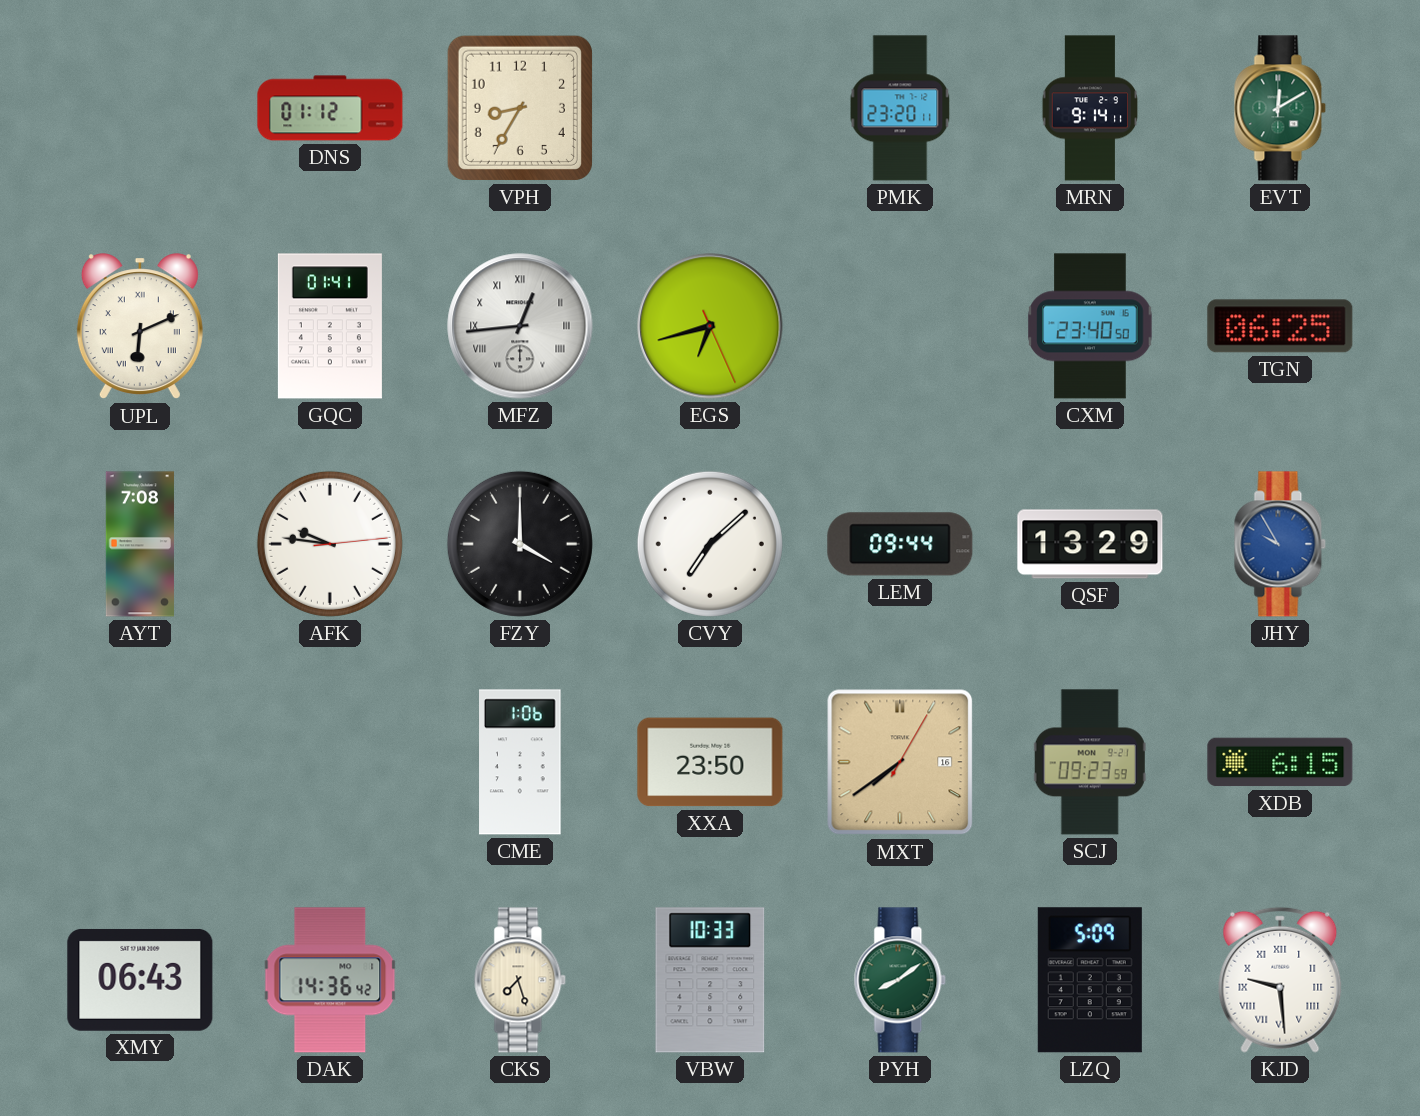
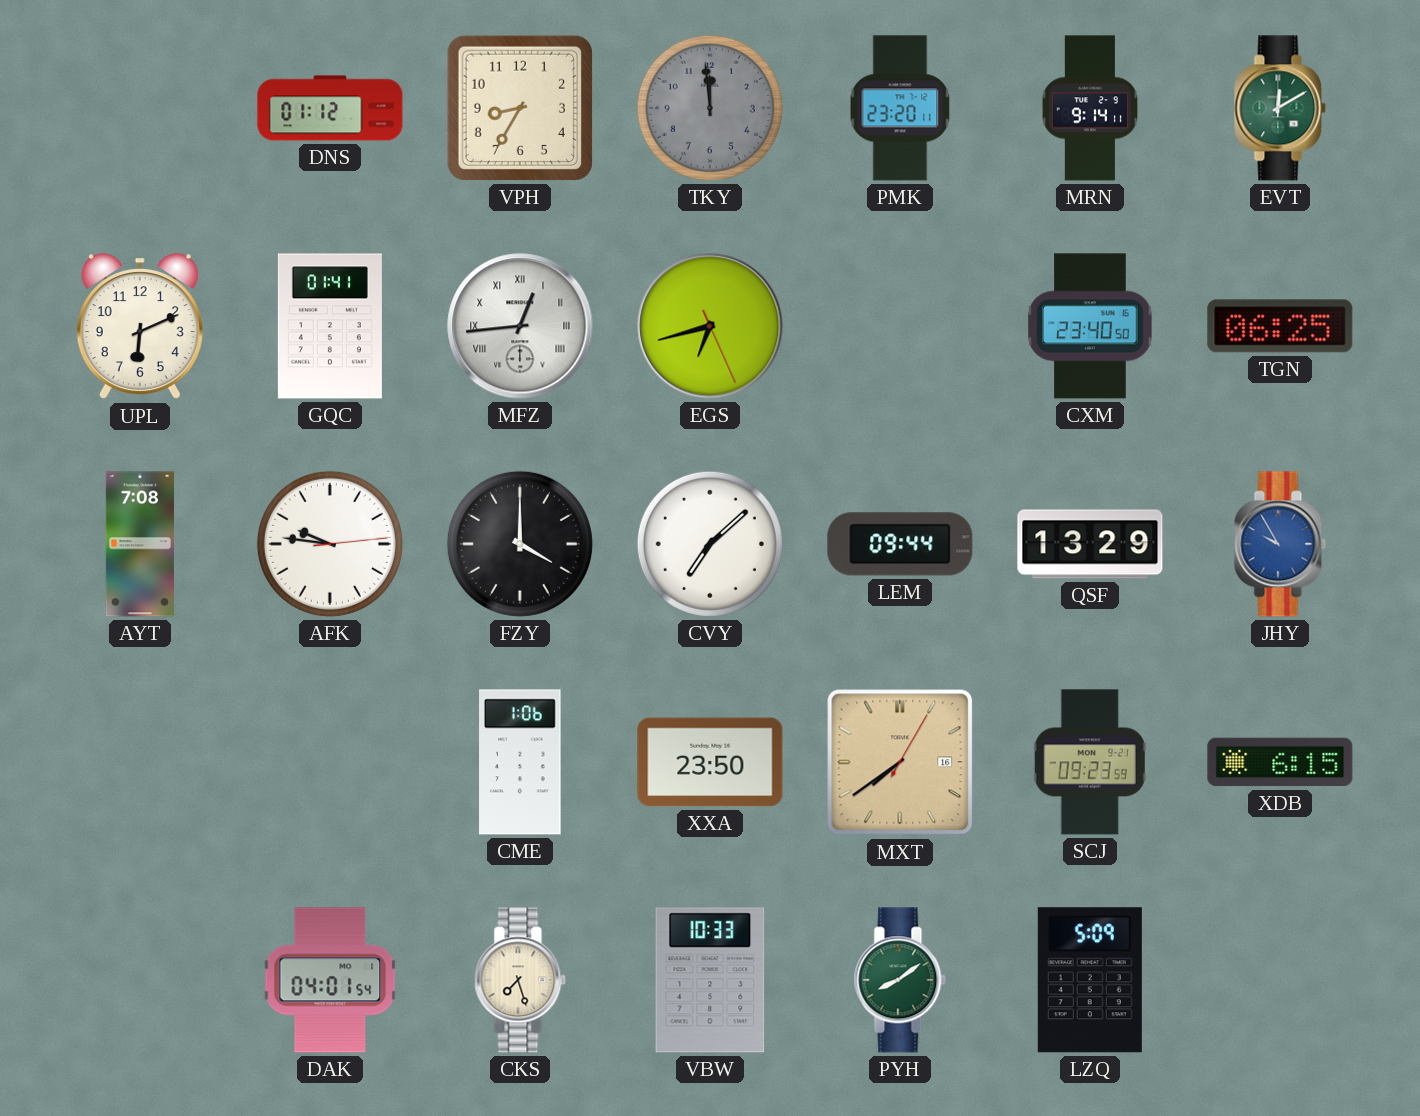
TKY: none -> 11:59
UPL numerals: Roman -> Arabic
XMY: 06:43 -> none
DAK: 14:36 -> 04:01
KJD: 9:29 -> none
